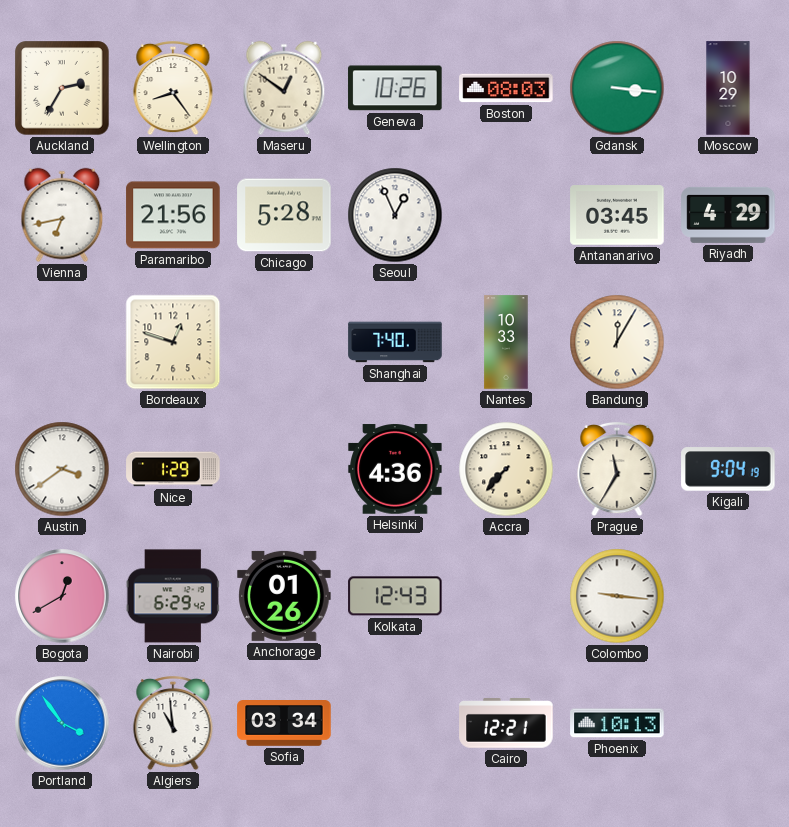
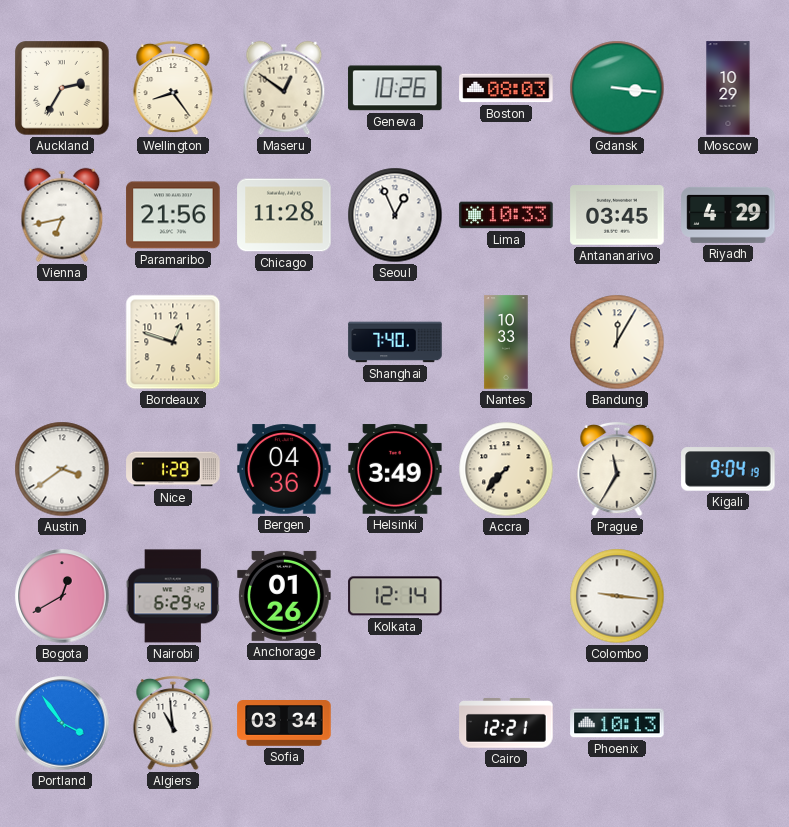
Chicago: 5:28 -> 11:28
Lima: none -> 10:33
Bergen: none -> 04:36
Helsinki: 4:36 -> 3:49
Kolkata: 12:43 -> 12:14
